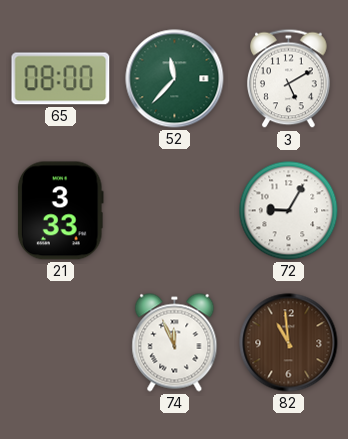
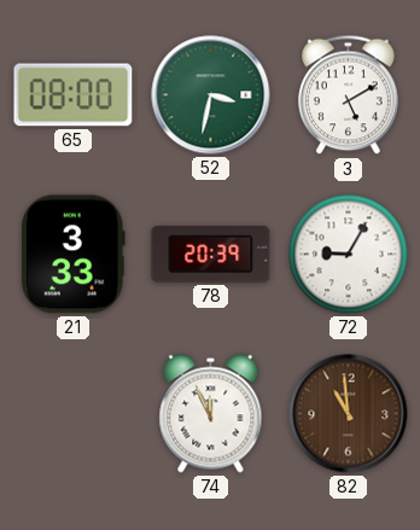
52: 11:37 -> 3:32
78: none -> 20:39
